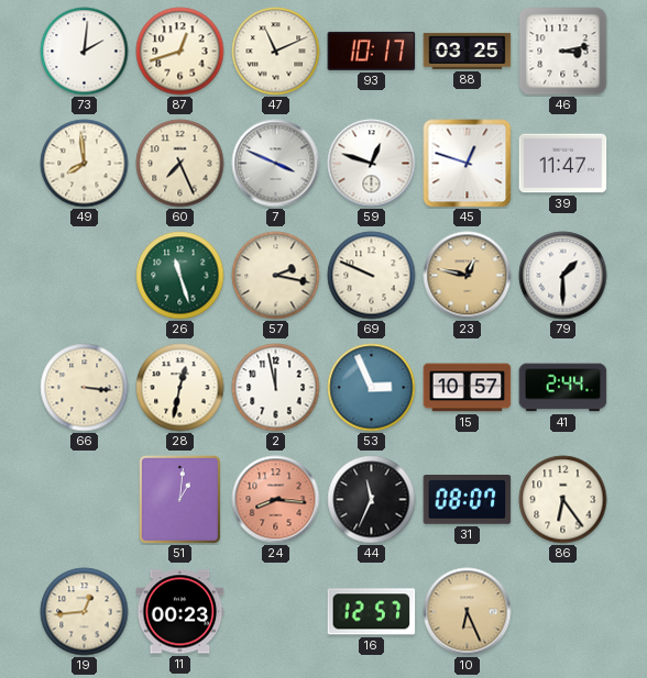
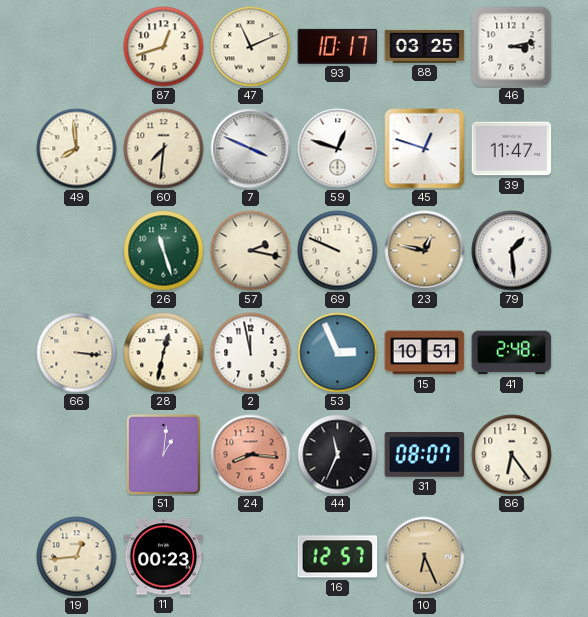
73: 2:01 -> none
60: 7:26 -> 7:31
79: 1:30 -> 1:29
15: 10:57 -> 10:51
41: 2:44 -> 2:48
